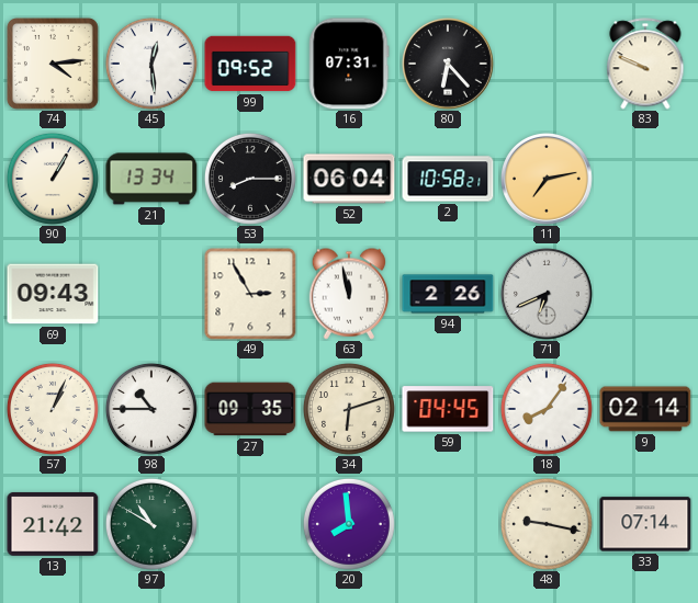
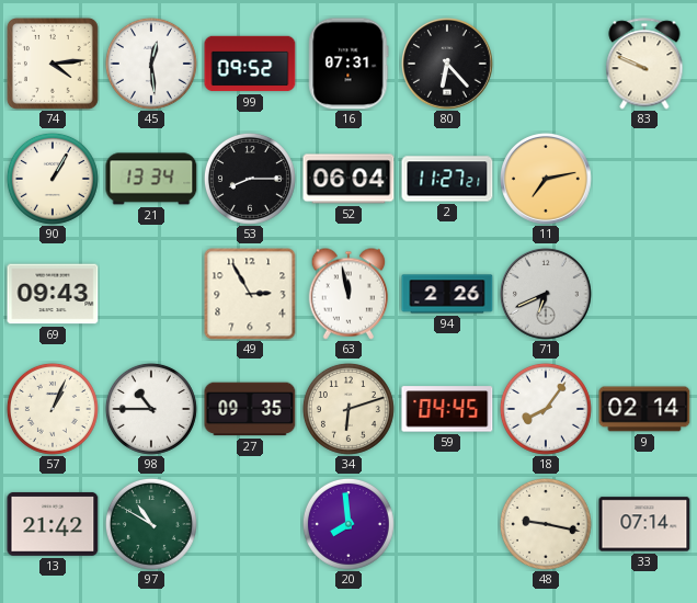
2: 10:58 -> 11:27
